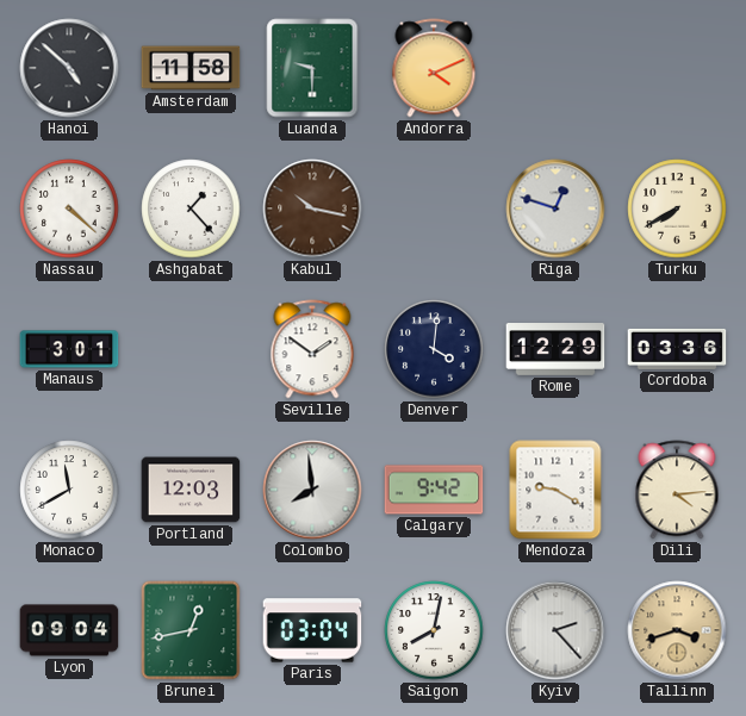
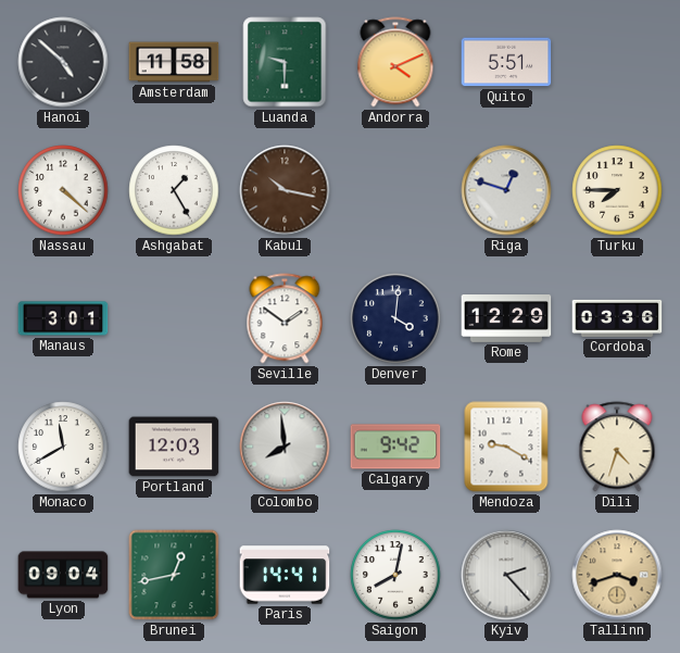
Quito: none -> 5:51
Ashgabat: 1:23 -> 1:25
Turku: 7:40 -> 7:45
Dili: 4:14 -> 4:33
Paris: 03:04 -> 14:41
